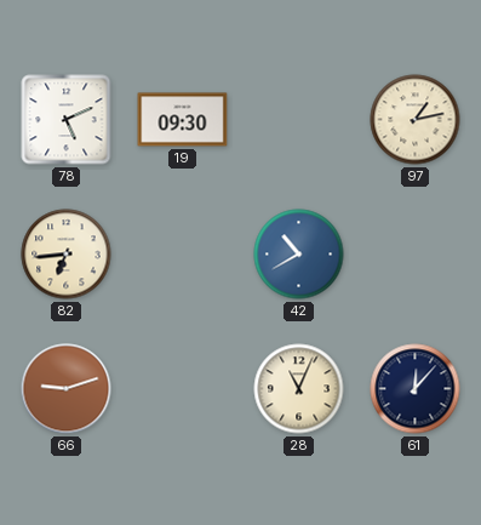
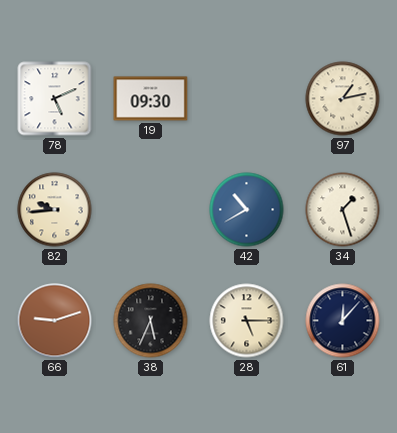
82: 6:44 -> 9:44
34: none -> 1:27
38: none -> 5:34
28: 11:04 -> 5:15
